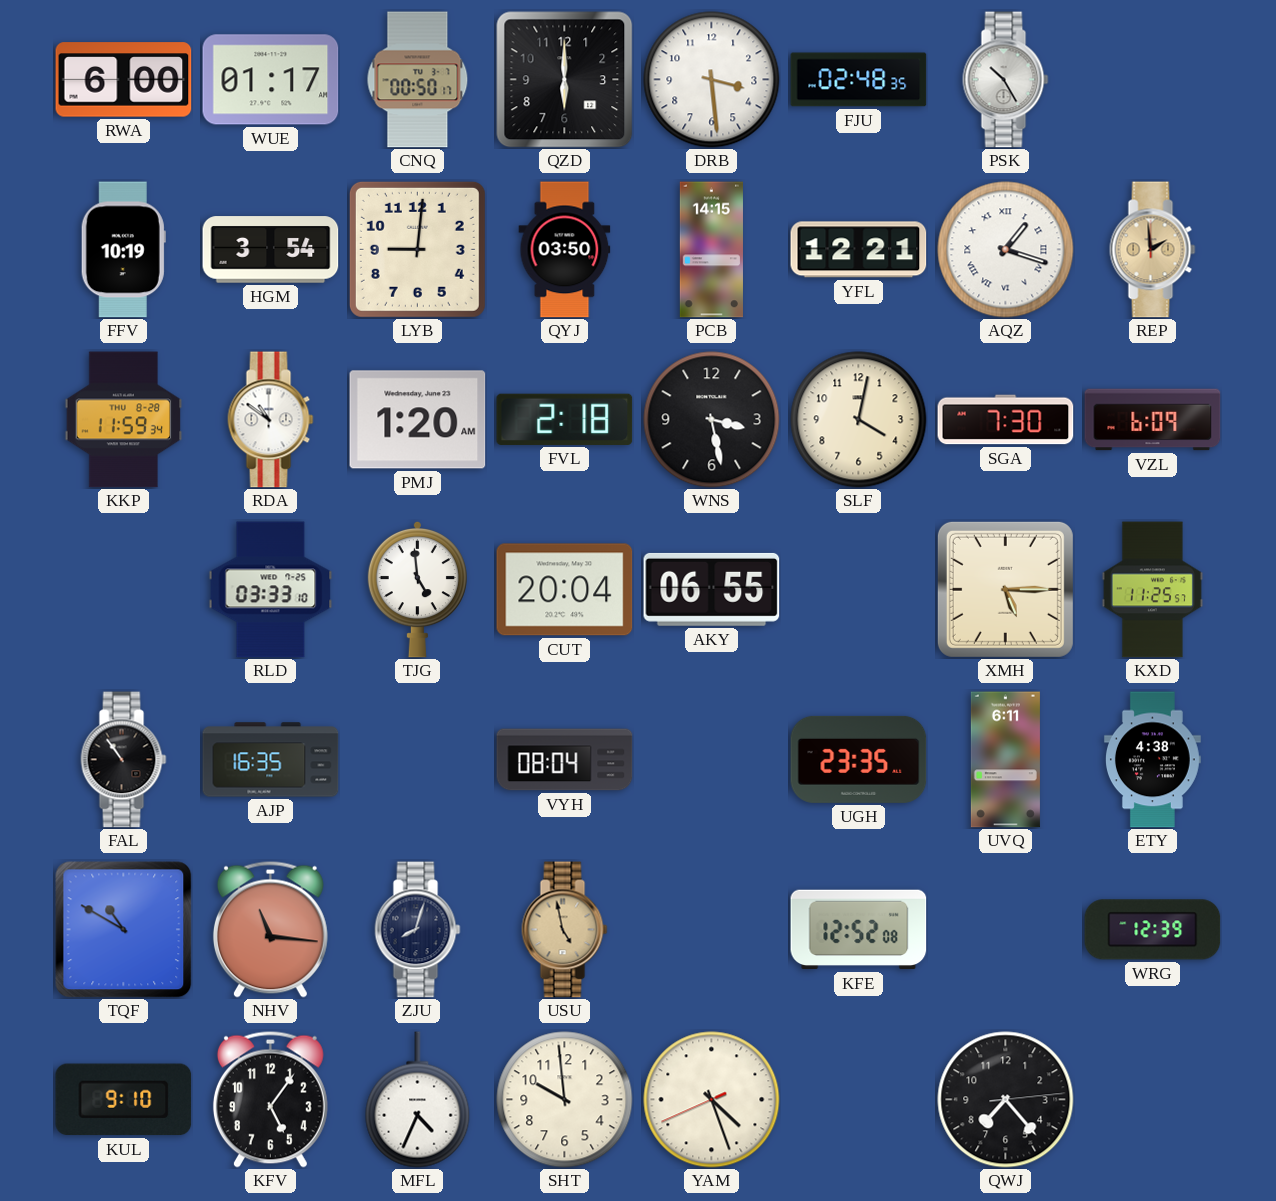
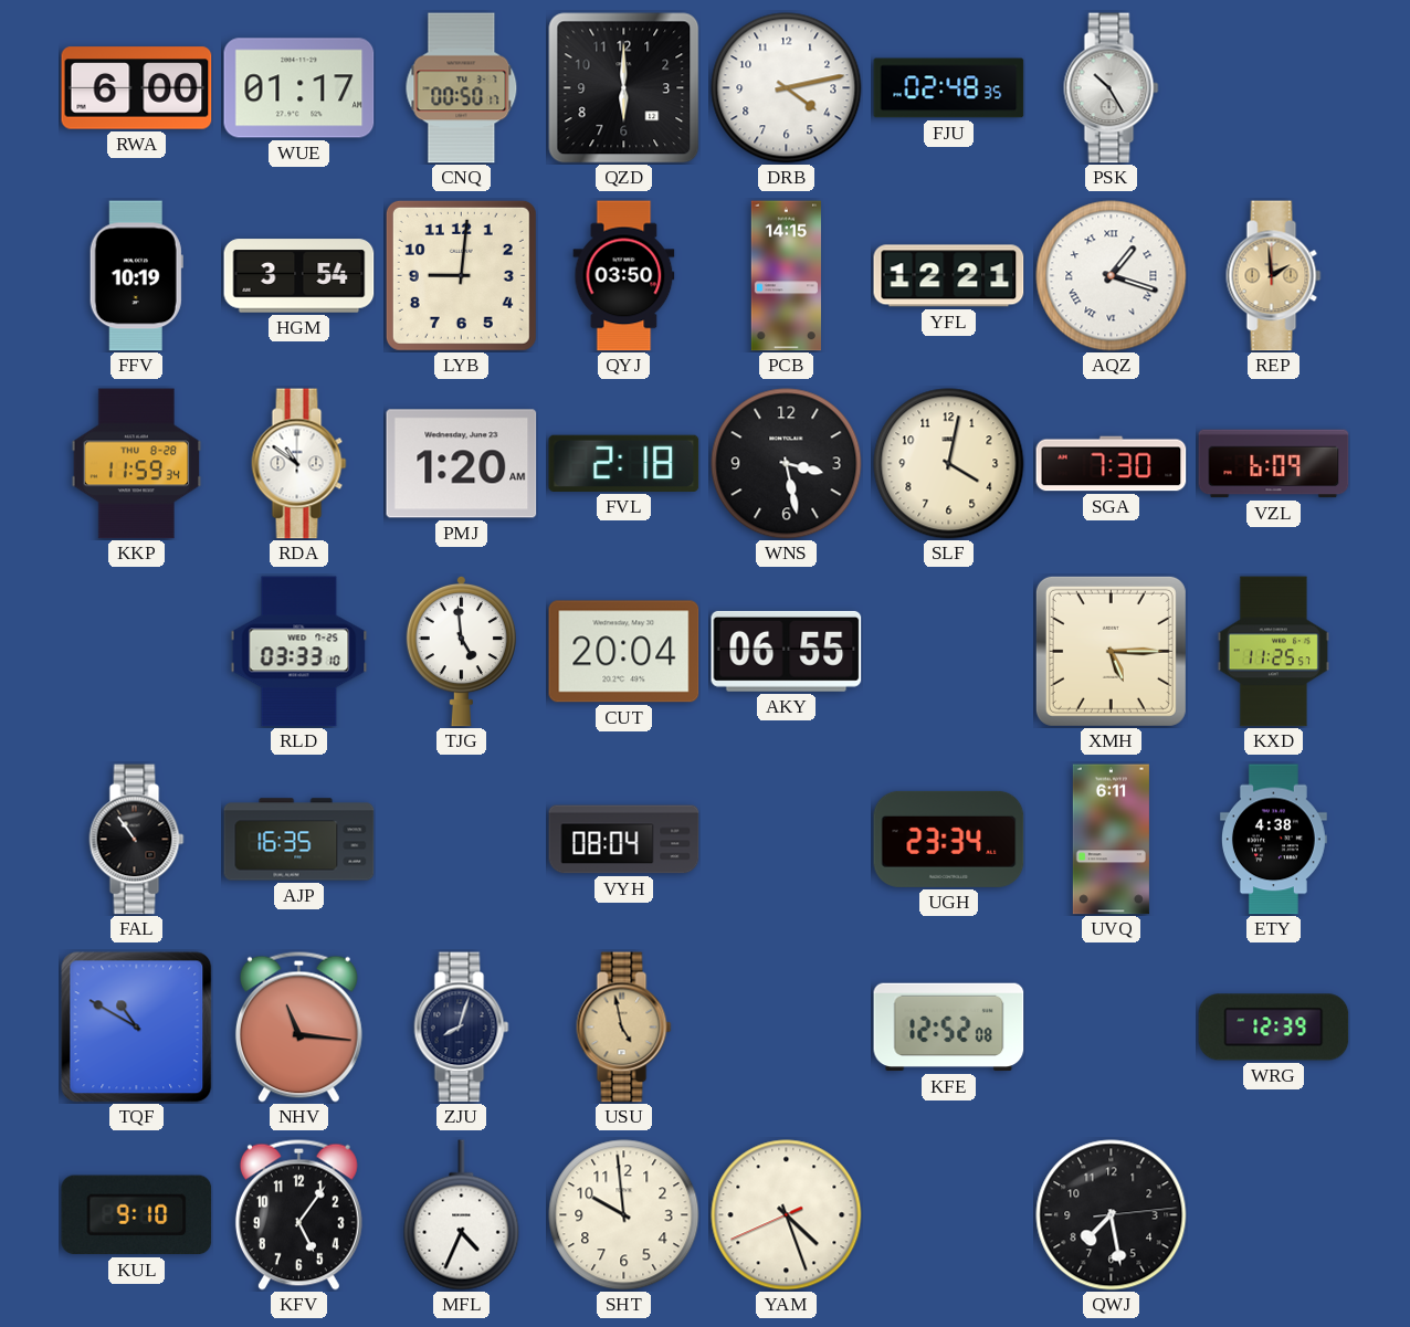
DRB: 3:29 -> 4:13
UGH: 23:35 -> 23:34
QWJ: 7:23 -> 7:28
